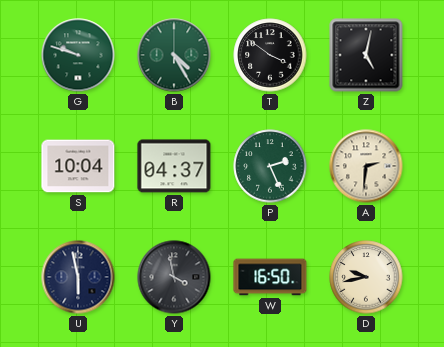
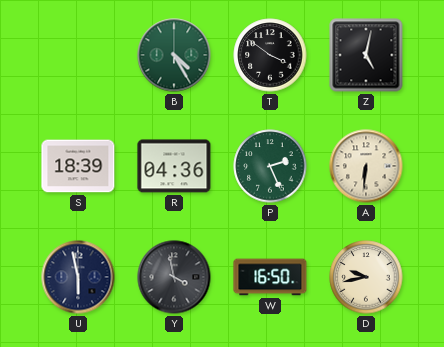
G: 9:48 -> none
S: 10:04 -> 18:39
R: 04:37 -> 04:36
A: 2:31 -> 6:31
